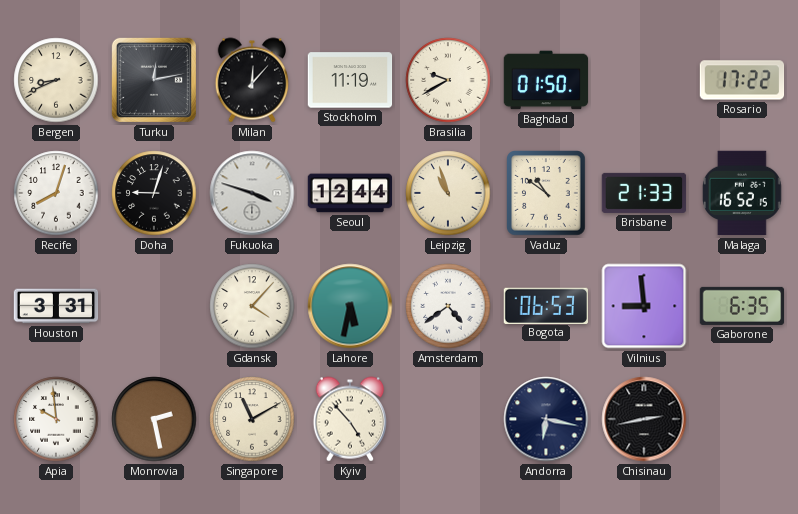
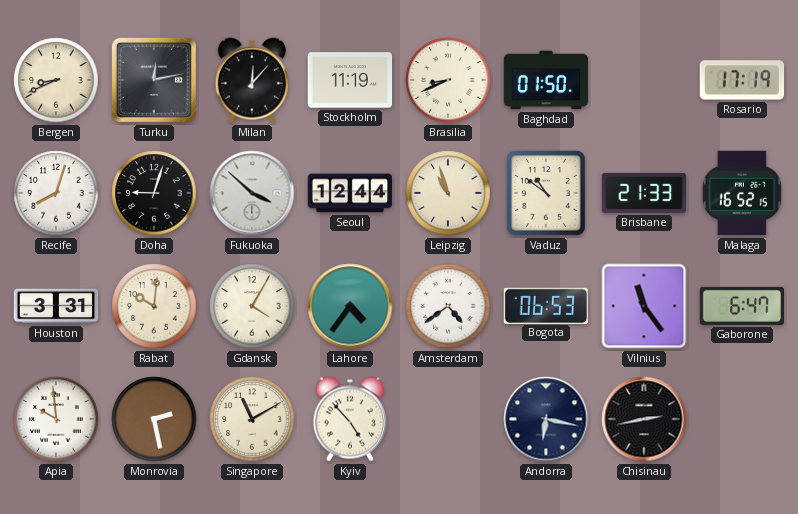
Brasilia: 9:40 -> 8:41
Rosario: 17:22 -> 17:19
Fukuoka: 3:48 -> 3:52
Rabat: none -> 10:01
Gdansk: 4:07 -> 4:05
Lahore: 5:32 -> 4:36
Vilnius: 8:59 -> 11:24
Gaborone: 6:35 -> 6:47
